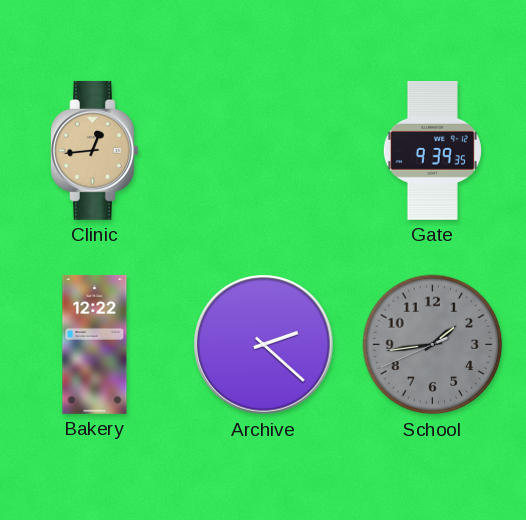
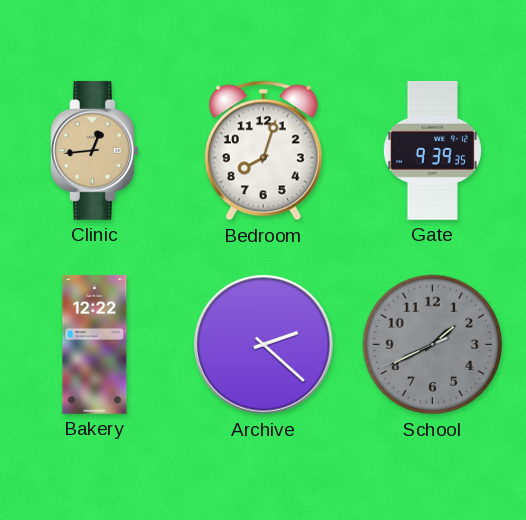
Bedroom: none -> 8:03
School: 1:43 -> 1:40
